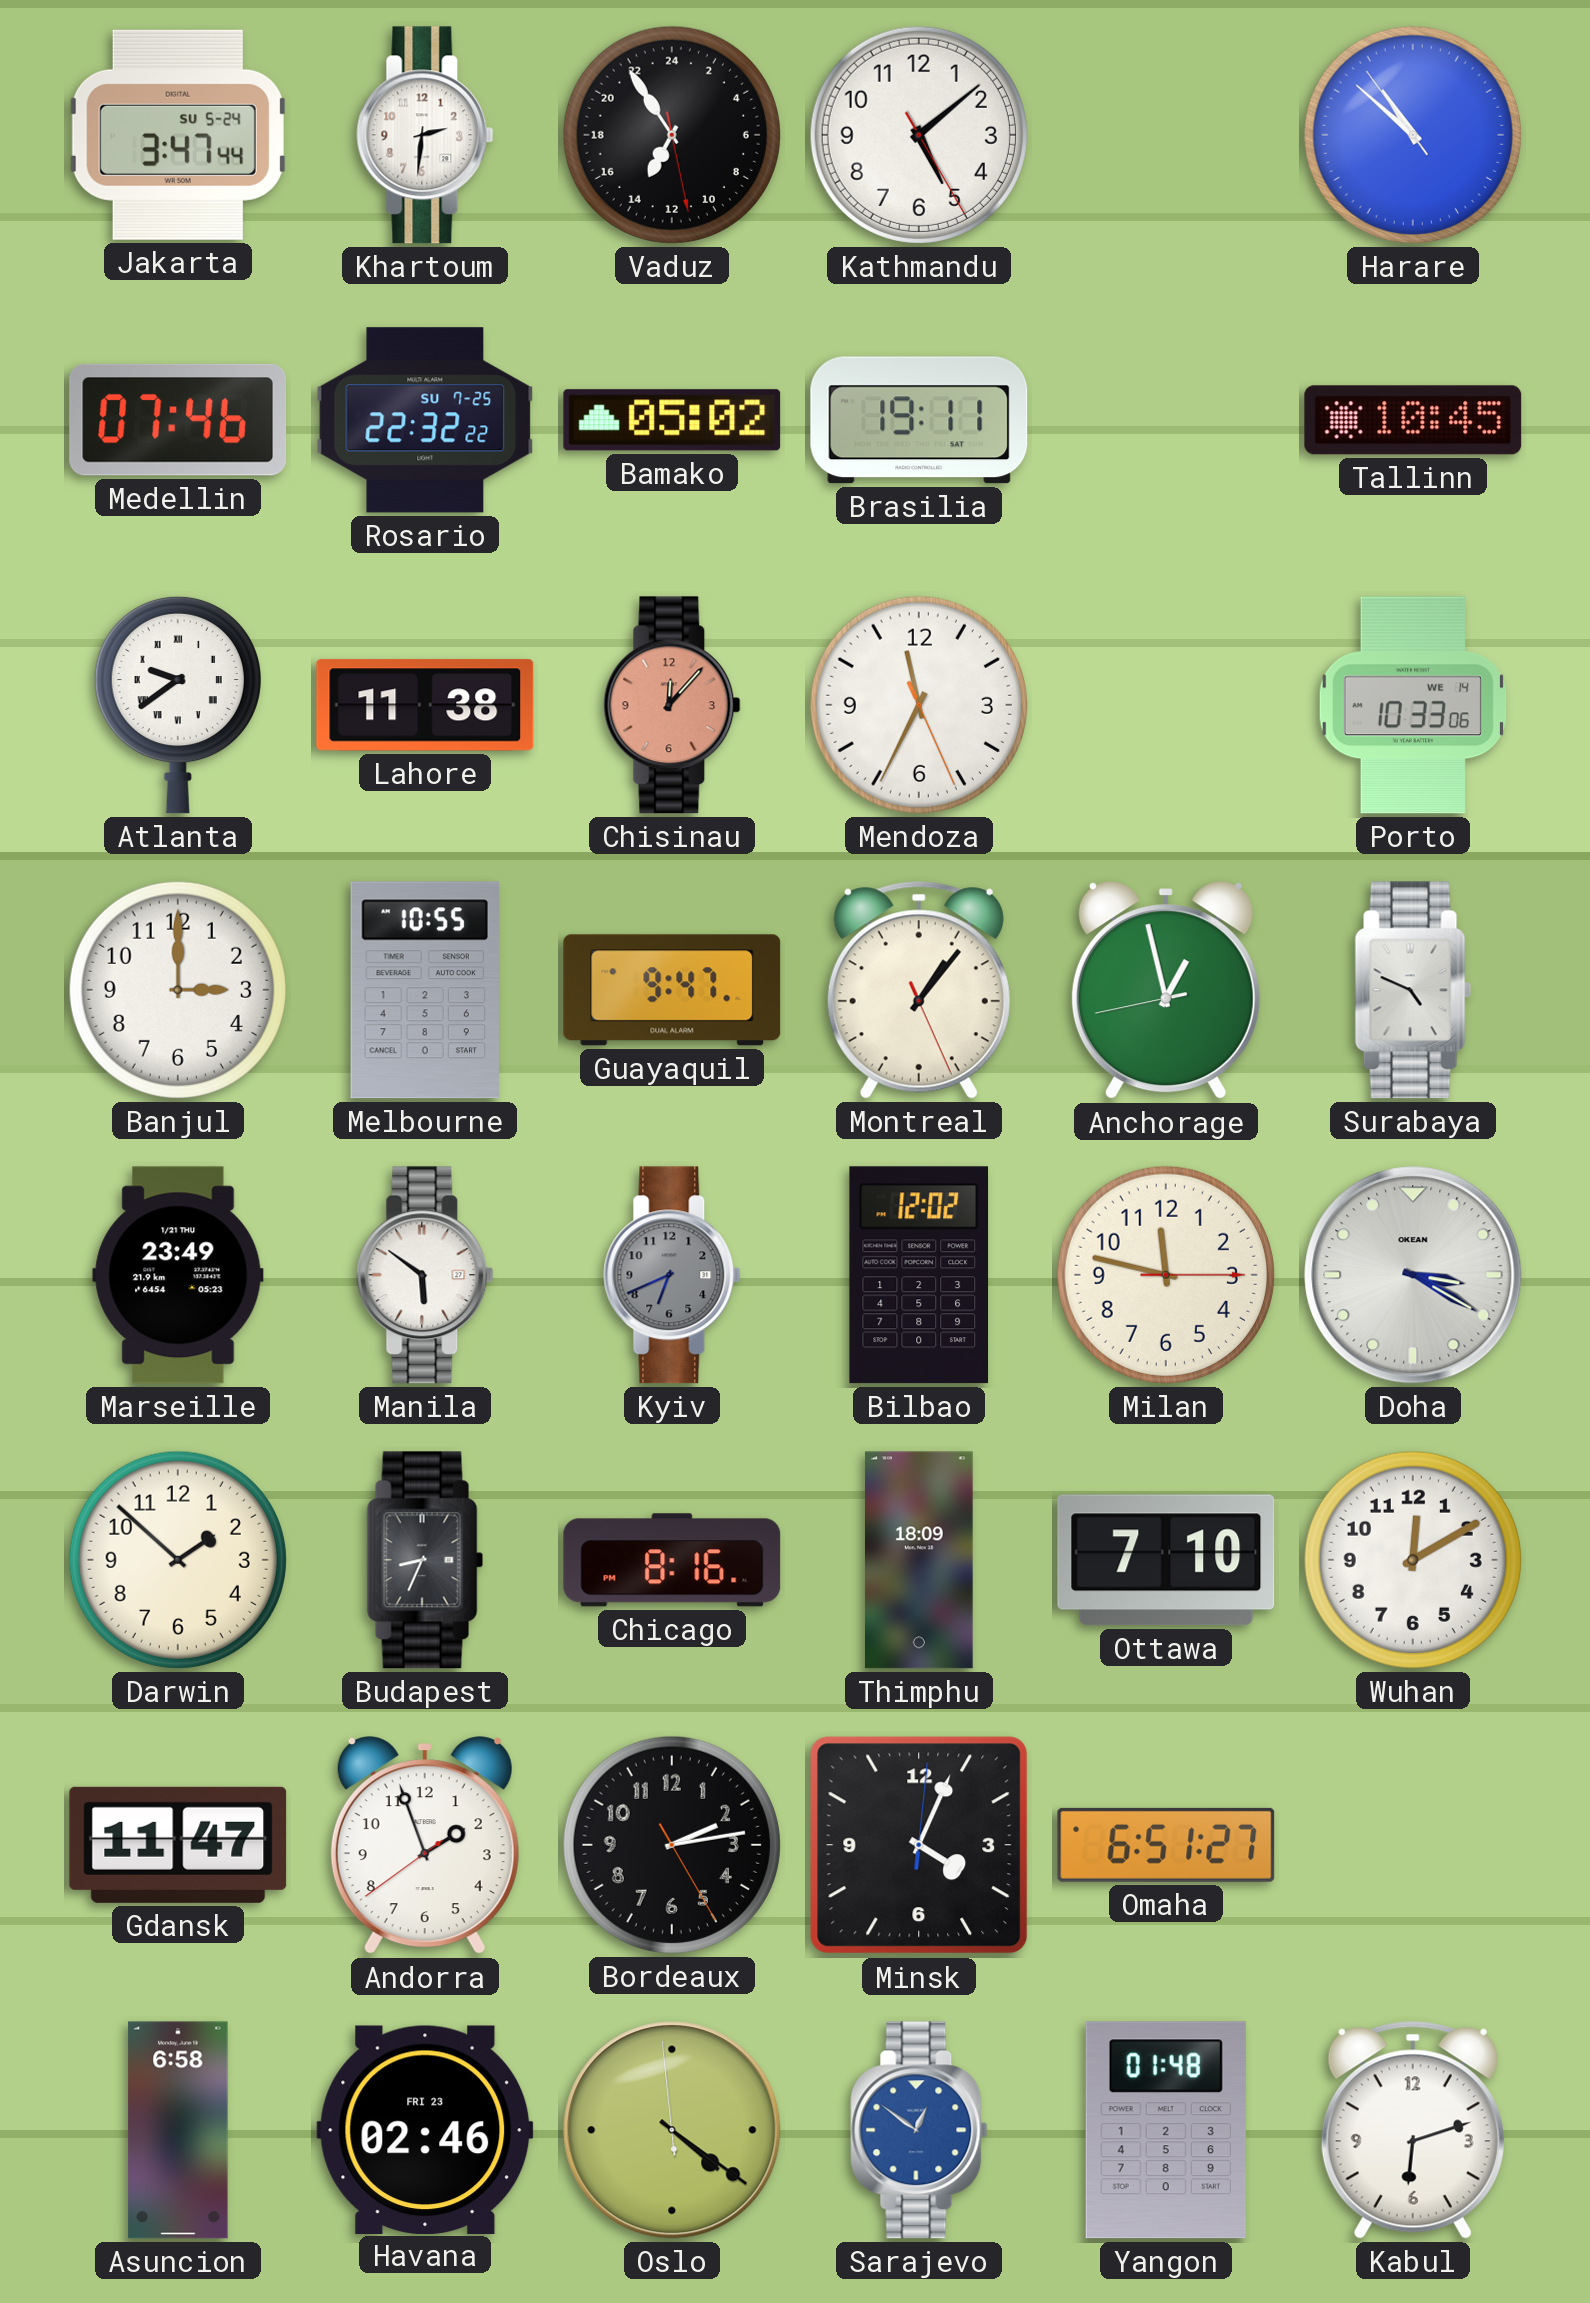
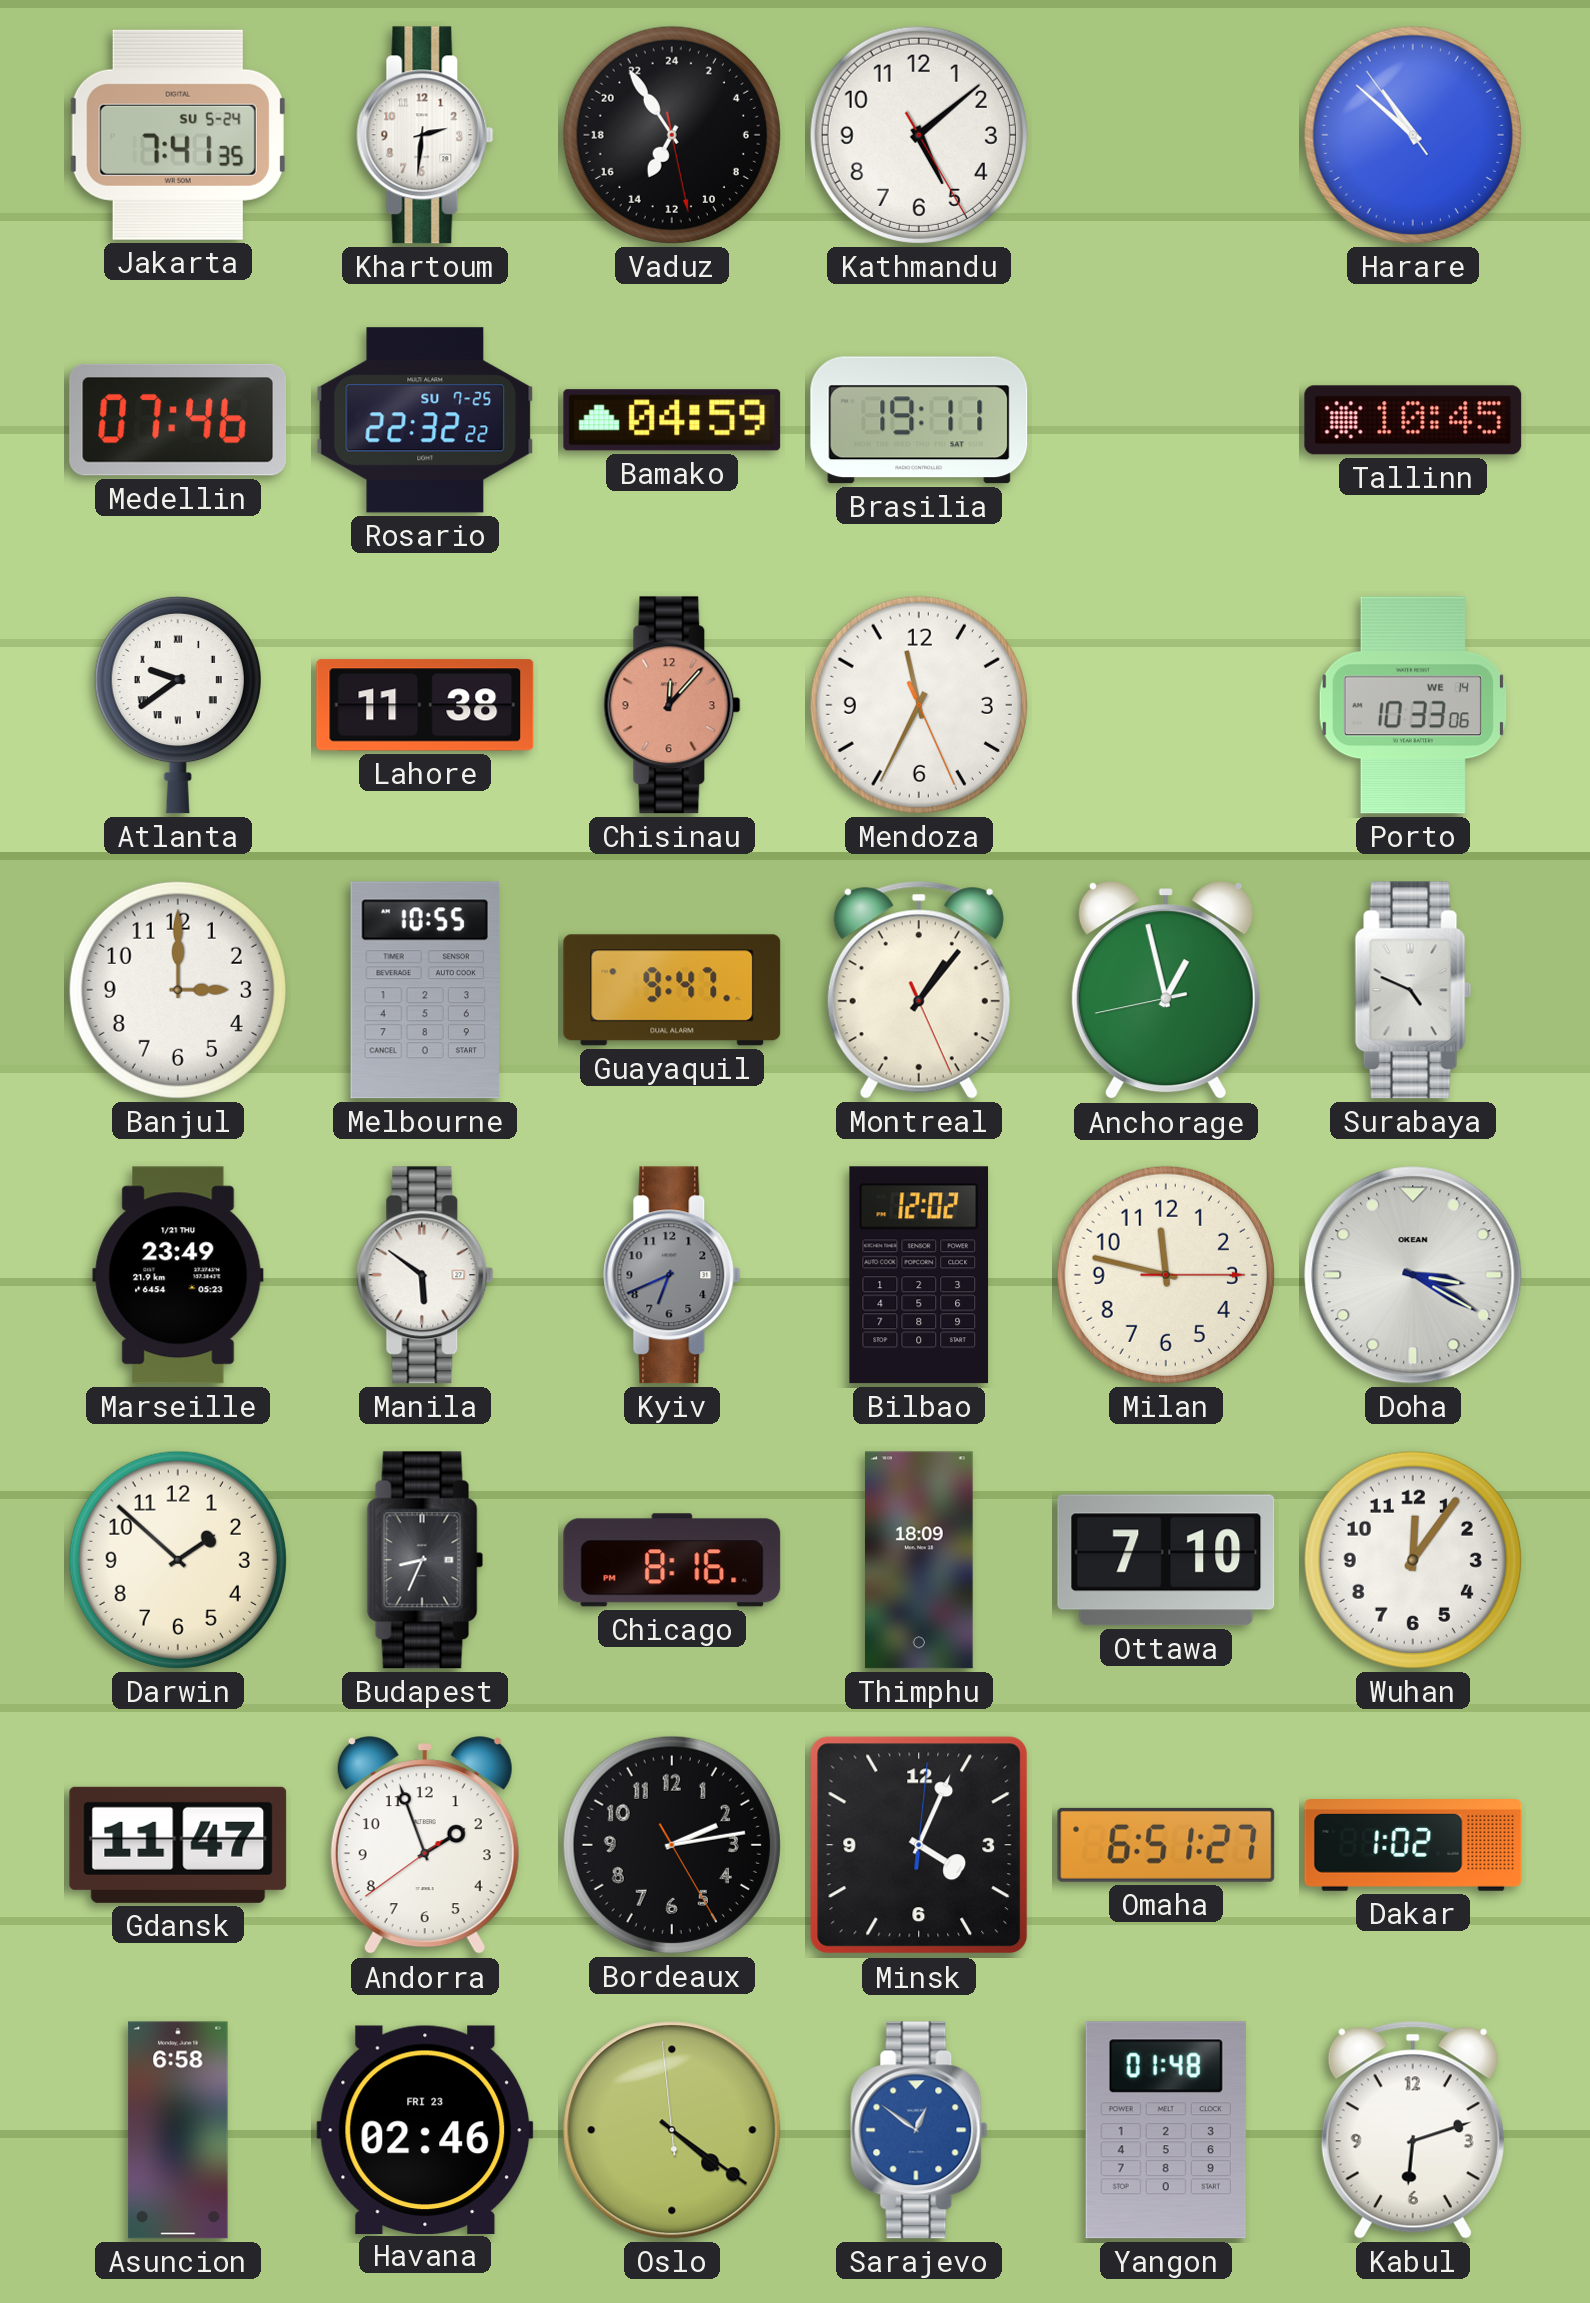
Jakarta: 3:47 -> 7:41
Bamako: 05:02 -> 04:59
Wuhan: 12:10 -> 12:06
Dakar: none -> 1:02
